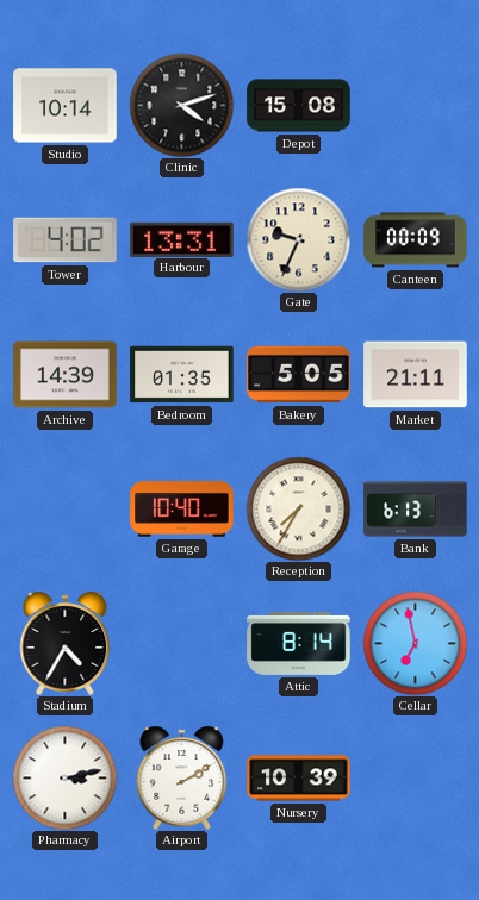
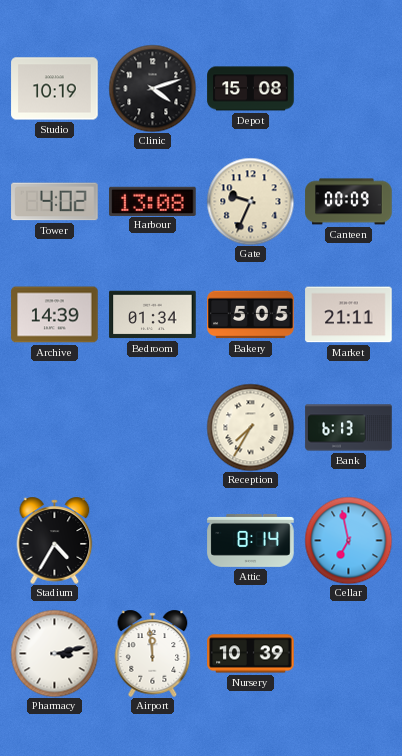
Studio: 10:14 -> 10:19
Harbour: 13:31 -> 13:08
Bedroom: 01:35 -> 01:34
Garage: 10:40 -> none
Airport: 2:10 -> 11:59
